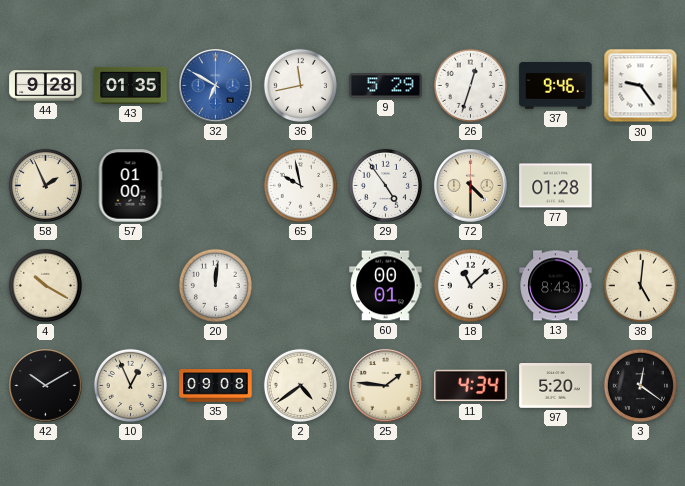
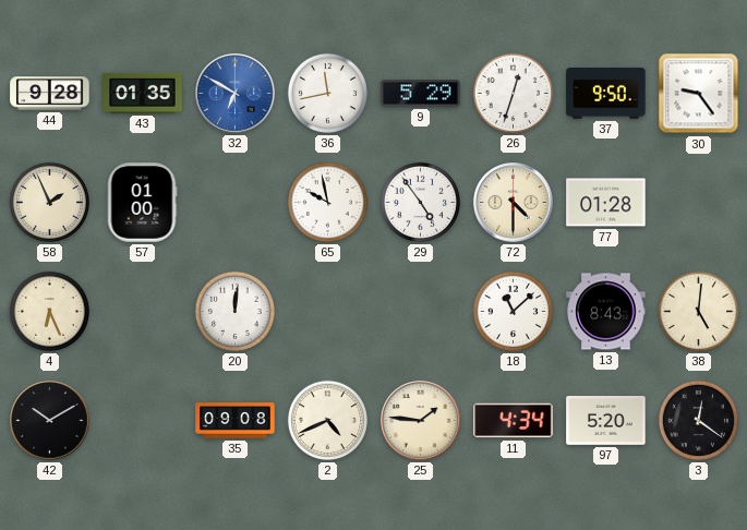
37: 9:46 -> 9:50
4: 10:20 -> 6:26
60: 00:01 -> none
10: 12:56 -> none
2: 4:39 -> 4:41
